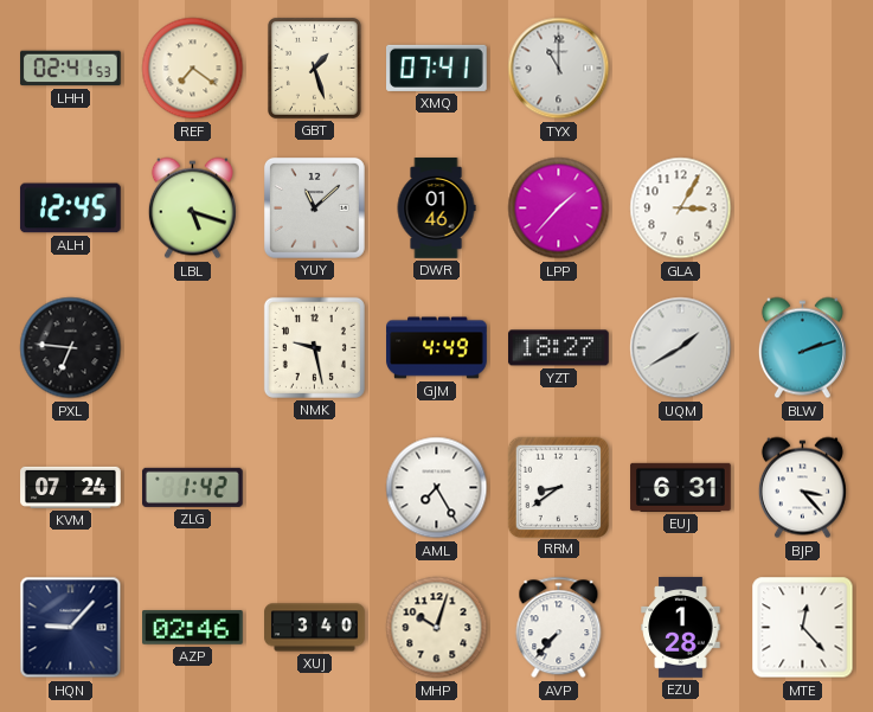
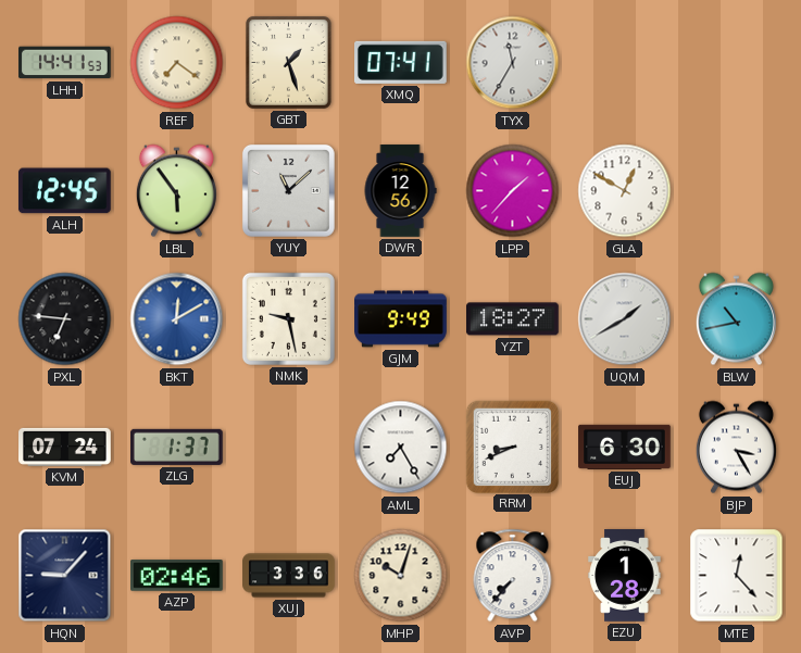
LHH: 02:41 -> 14:41
TYX: 11:00 -> 11:35
LBL: 5:18 -> 5:54
DWR: 01:46 -> 12:56
GLA: 3:05 -> 12:50
BKT: none -> 12:10
GJM: 4:49 -> 9:49
BLW: 2:12 -> 10:43
ZLG: 1:42 -> 1:37
RRM: 8:39 -> 8:41
EUJ: 6:31 -> 6:30
BJP: 3:23 -> 3:25
XUJ: 3:40 -> 3:36
